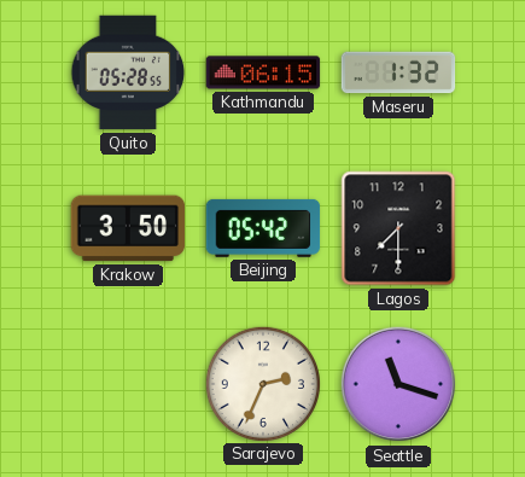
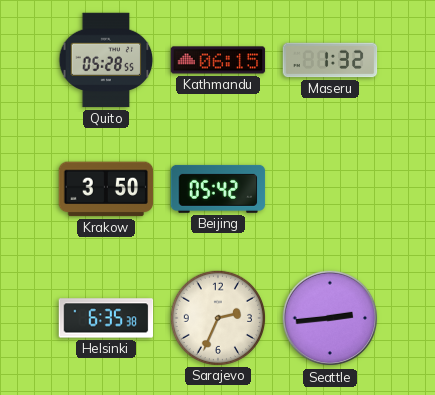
Lagos: 7:30 -> none
Helsinki: none -> 6:35
Seattle: 11:18 -> 2:44
